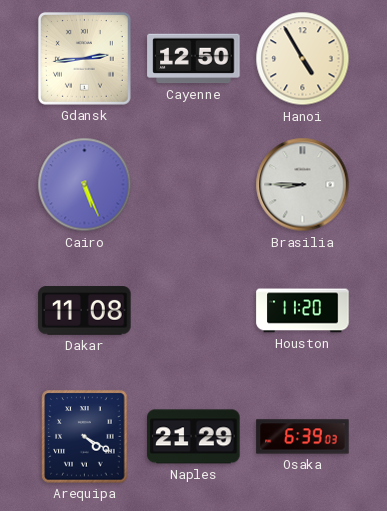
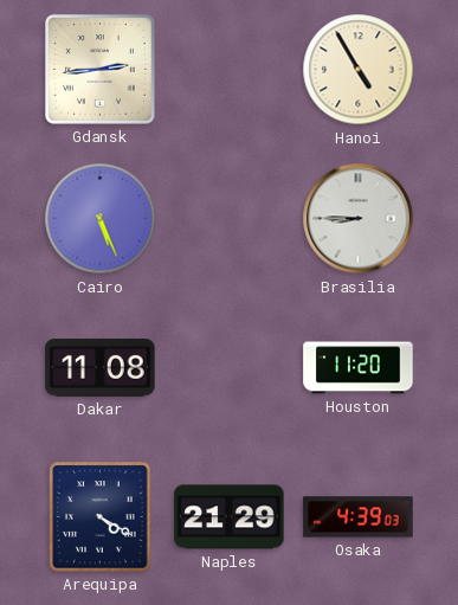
Cayenne: 12:50 -> none
Osaka: 6:39 -> 4:39
